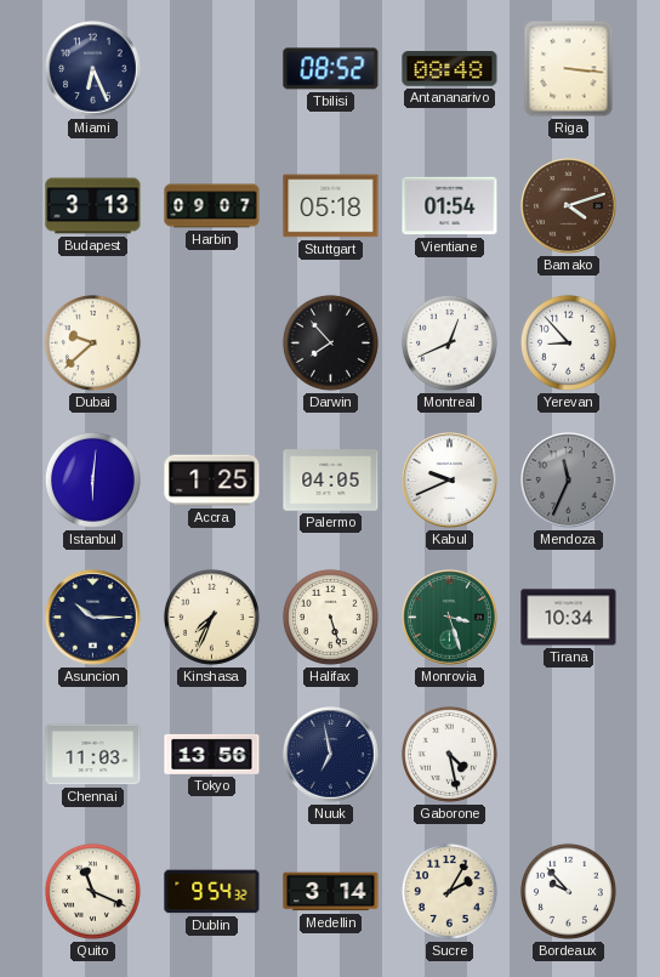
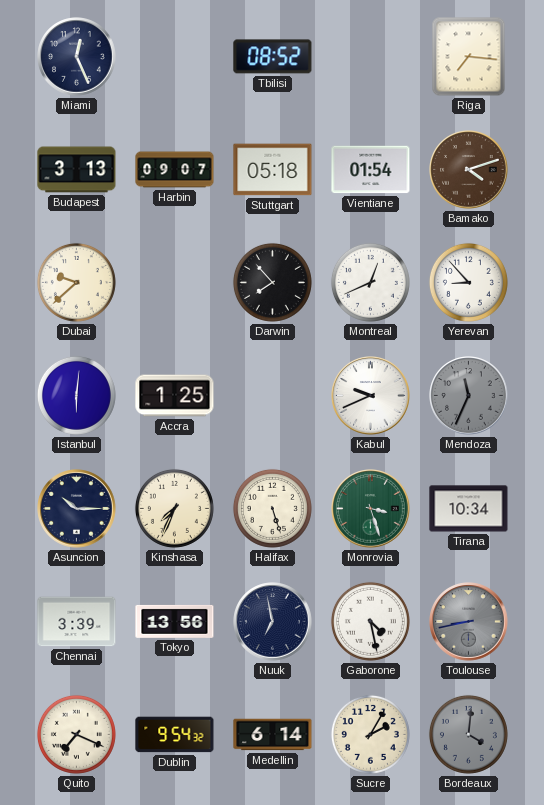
Miami: 6:26 -> 12:26
Antananarivo: 08:48 -> none
Riga: 3:16 -> 7:16
Palermo: 04:05 -> none
Chennai: 11:03 -> 3:39
Toulouse: none -> 8:43
Quito: 11:19 -> 7:19
Medellin: 3:14 -> 6:14
Bordeaux: 9:53 -> 4:01
Bordeaux dial: white -> grey
